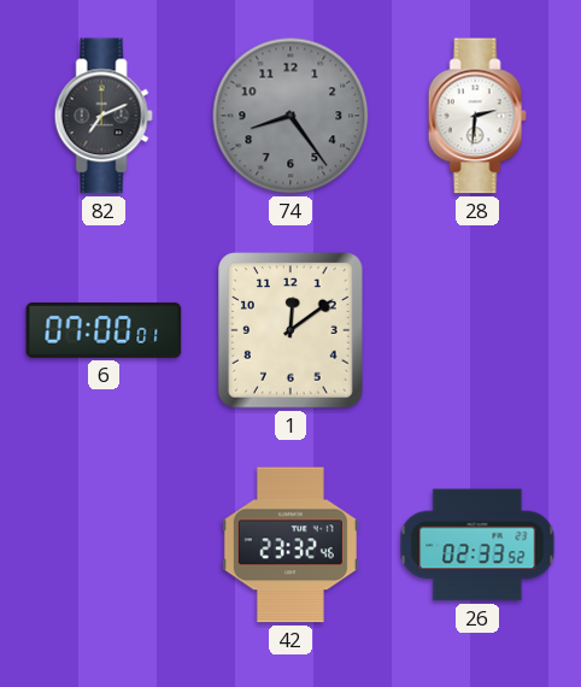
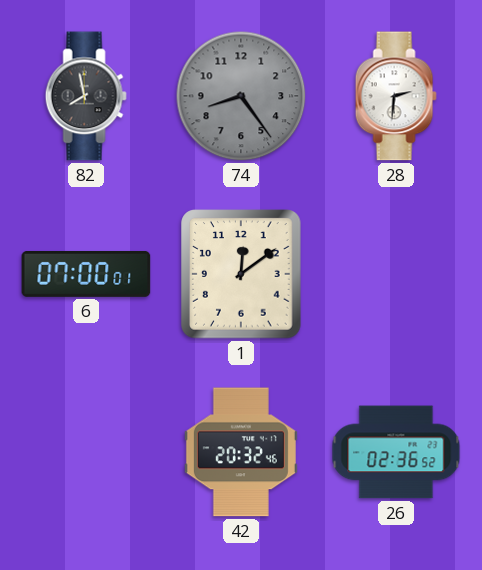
82: 7:11 -> 7:58
42: 23:32 -> 20:32
26: 02:33 -> 02:36
